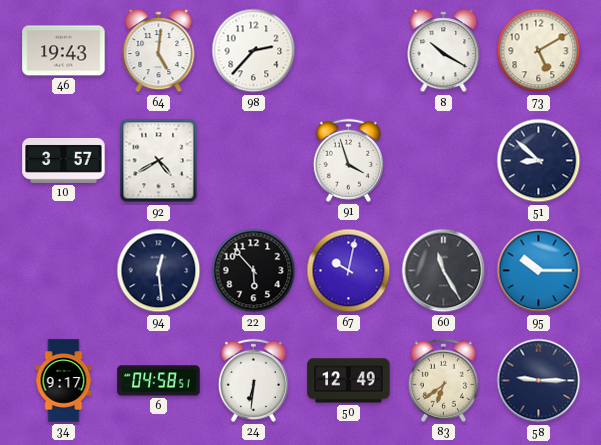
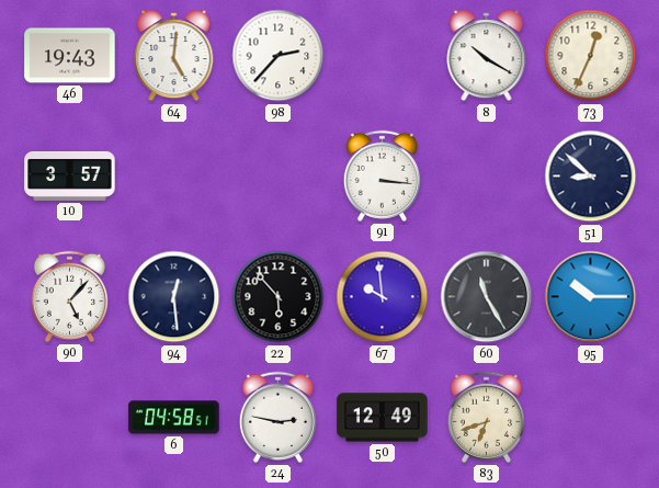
73: 5:10 -> 12:34
92: 4:40 -> none
91: 3:57 -> 3:16
90: none -> 5:07
67: 10:02 -> 9:59
34: 9:17 -> none
24: 6:31 -> 2:47
83: 6:39 -> 6:42
58: 9:15 -> none
